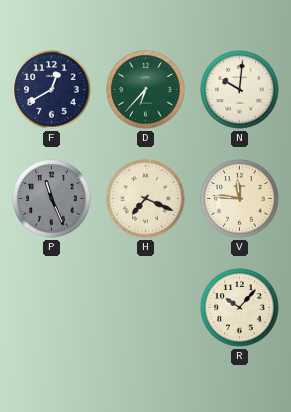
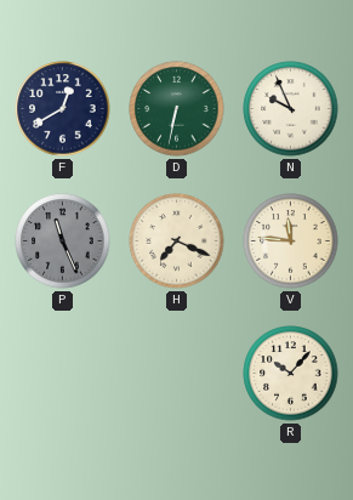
D: 6:37 -> 6:32
N: 10:01 -> 9:56
